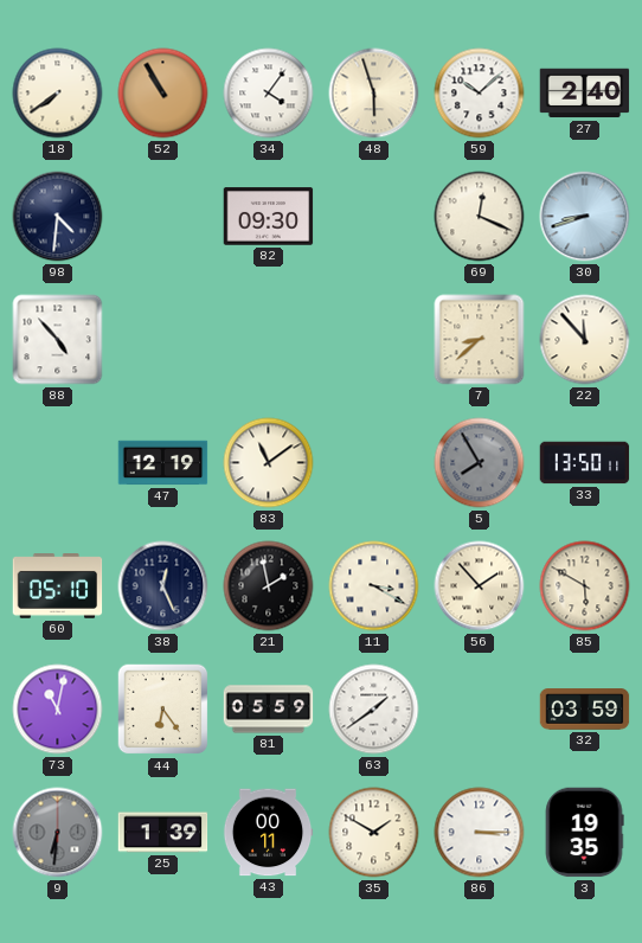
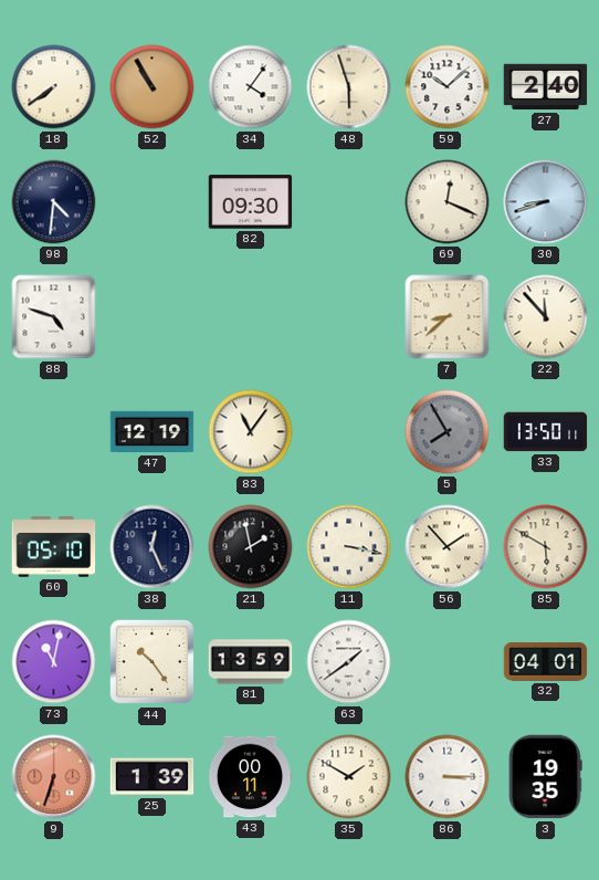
88: 4:53 -> 4:48
83: 11:09 -> 11:06
11: 3:20 -> 3:17
44: 6:24 -> 10:24
81: 05:59 -> 13:59
32: 03:59 -> 04:01
9: 6:31 -> 6:33
9 dial: grey -> salmon
